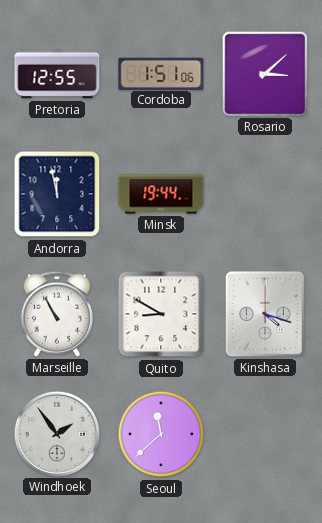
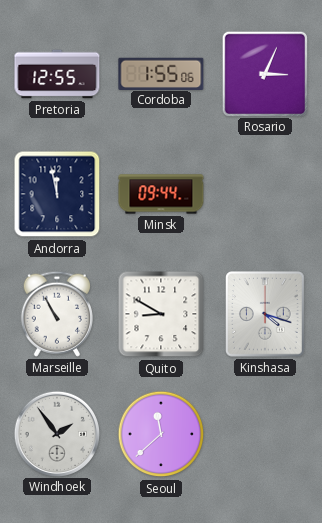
Cordoba: 1:51 -> 1:55
Rosario: 3:08 -> 3:04
Minsk: 19:44 -> 09:44
